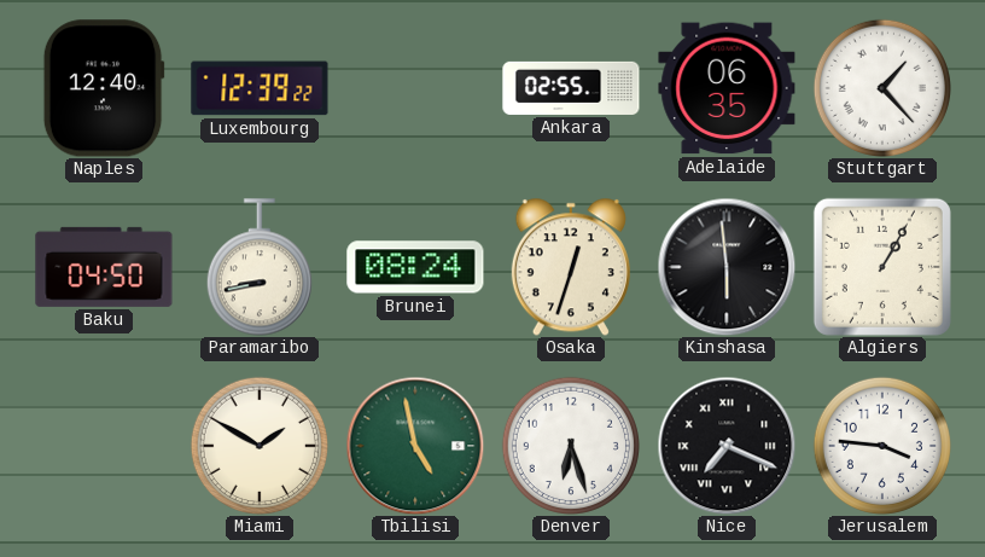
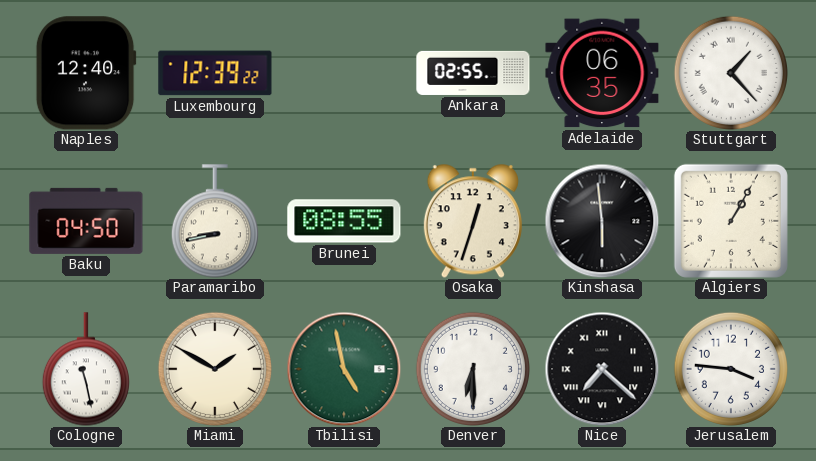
Brunei: 08:24 -> 08:55
Cologne: none -> 11:28
Denver: 6:27 -> 6:30
Nice: 7:19 -> 7:22
